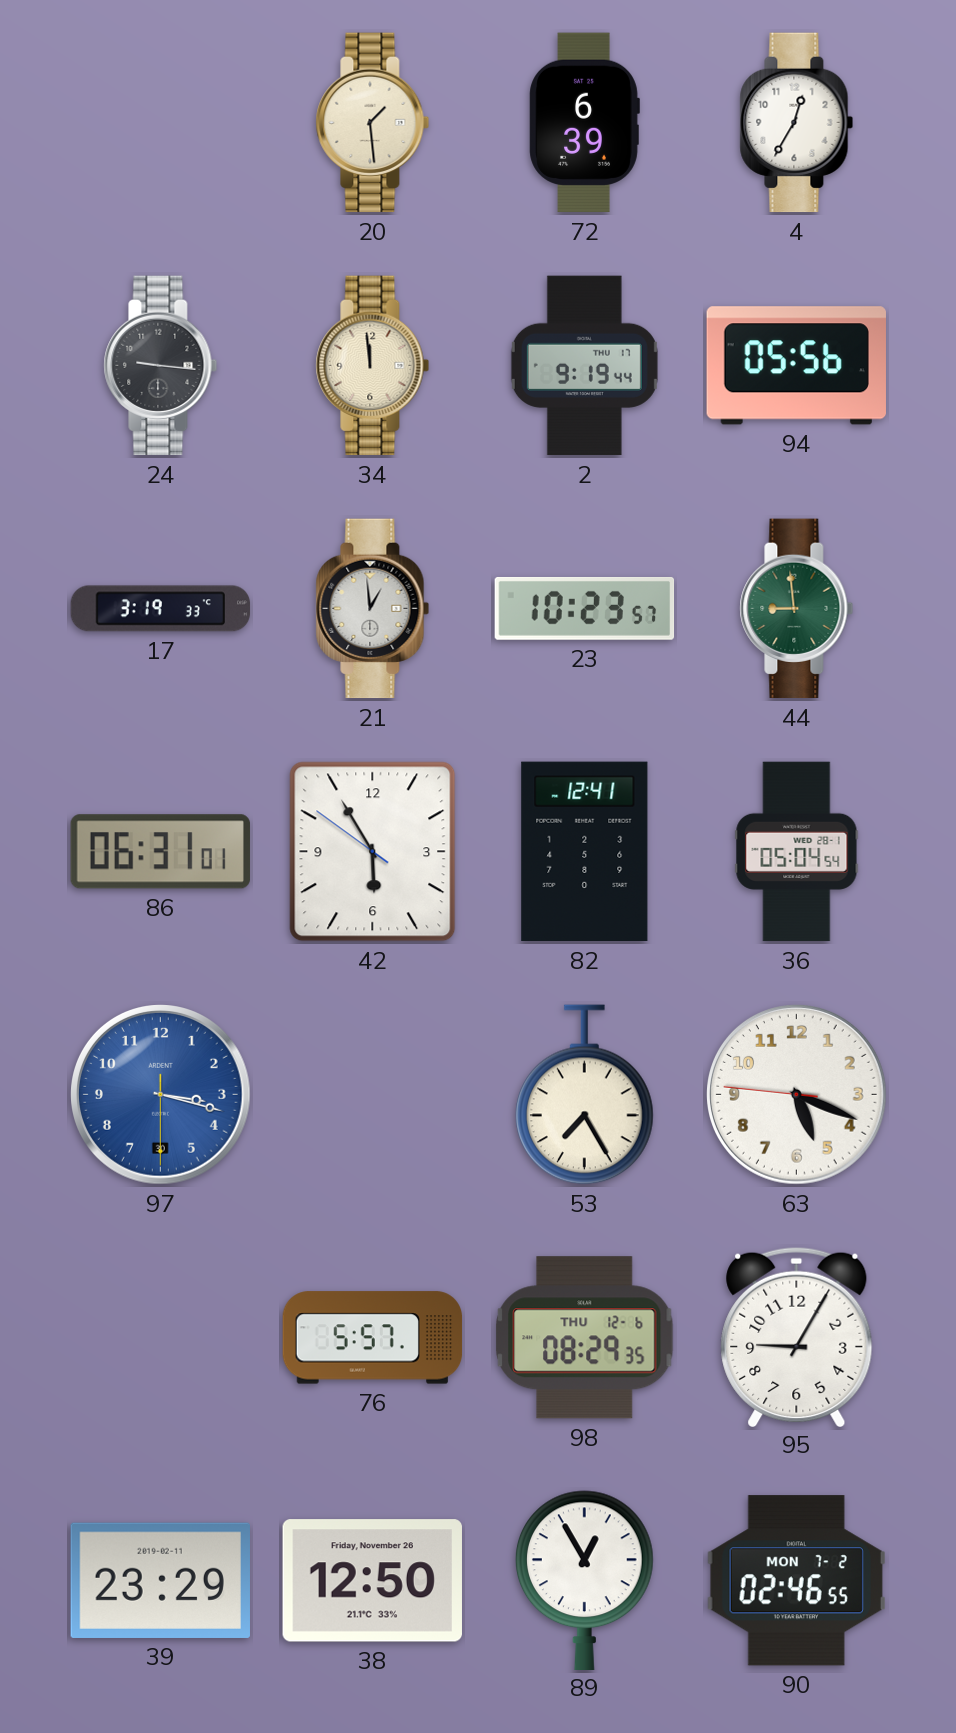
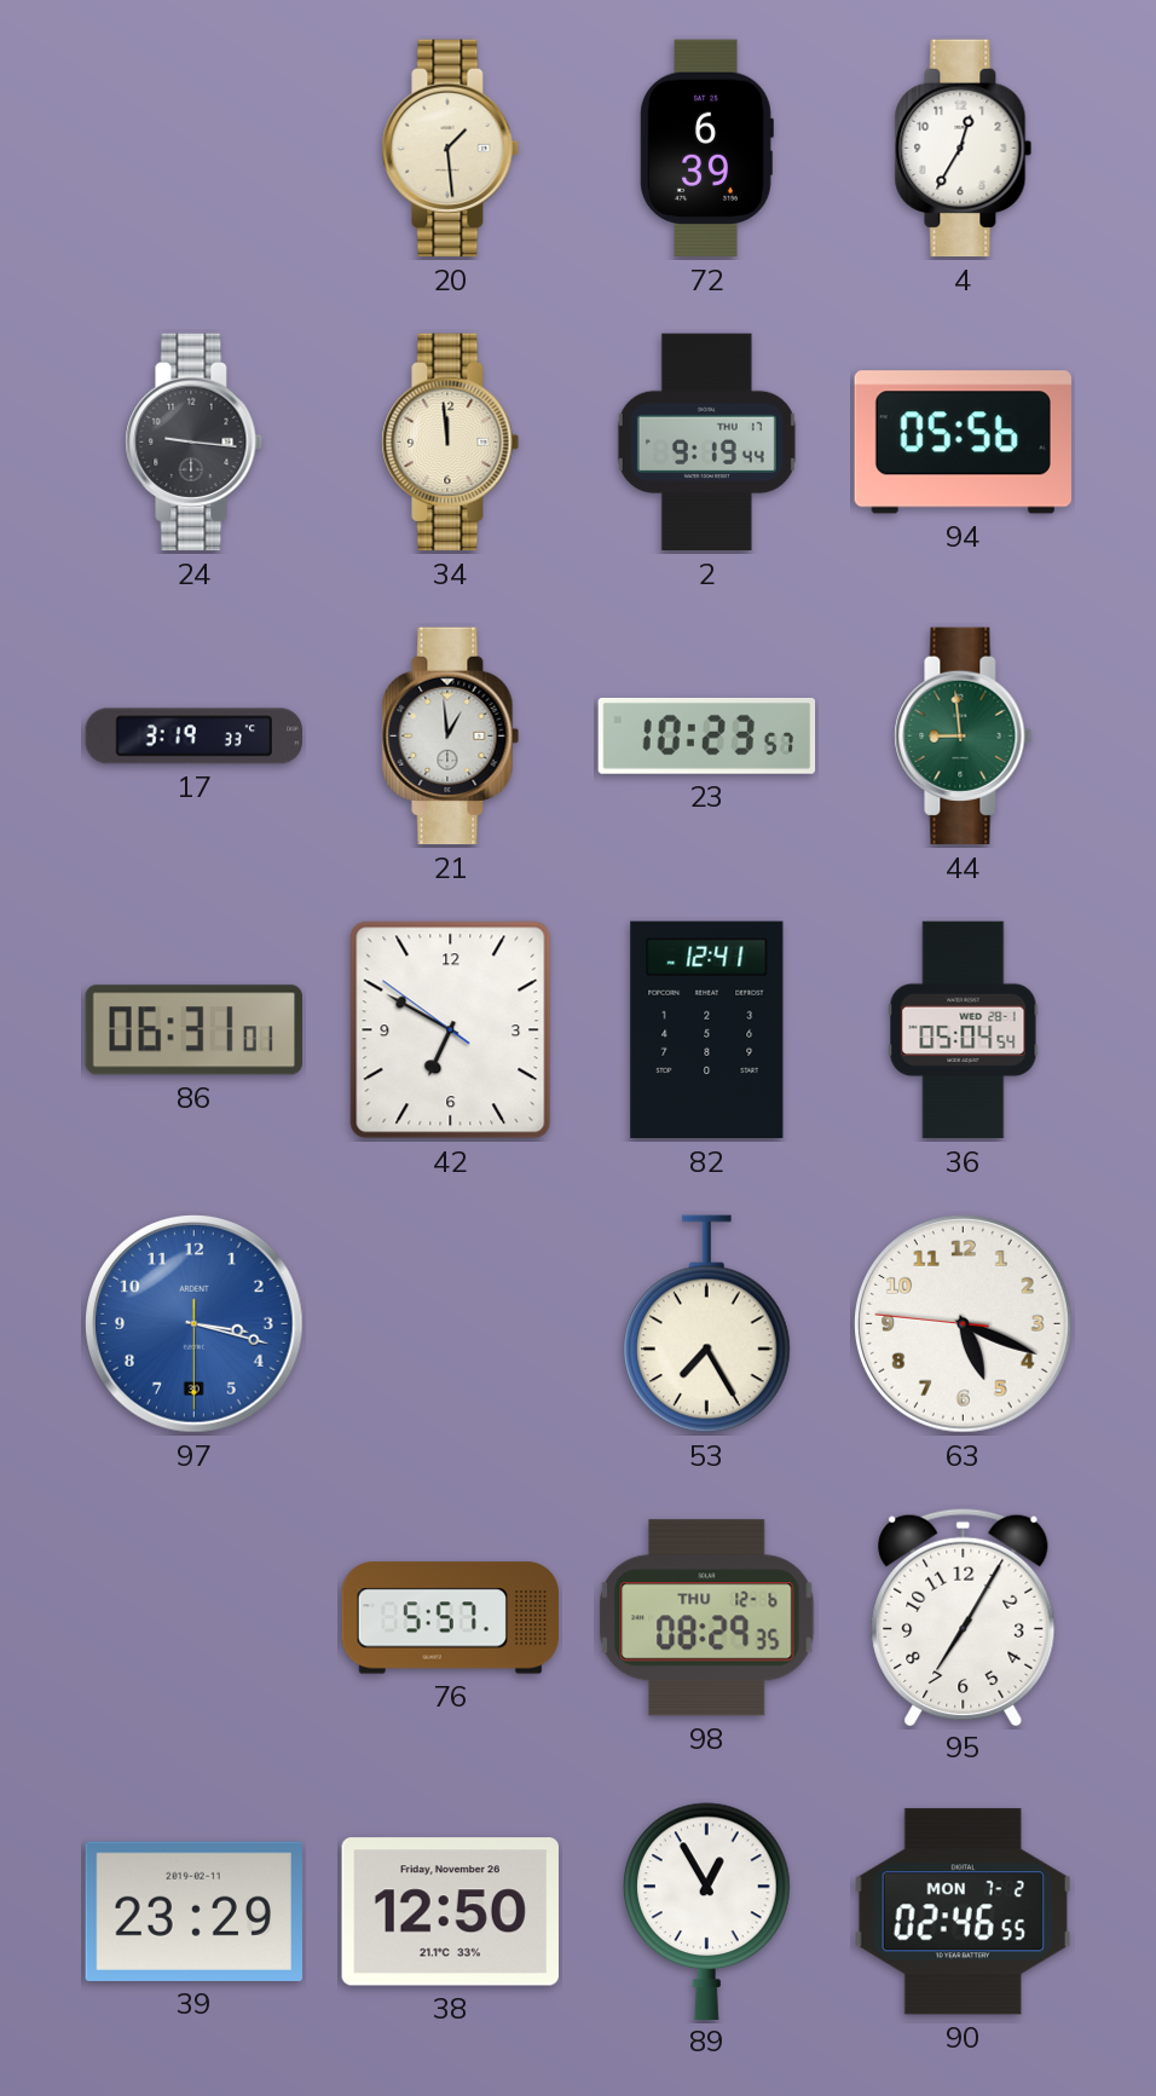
42: 5:54 -> 6:49
95: 9:05 -> 7:05
